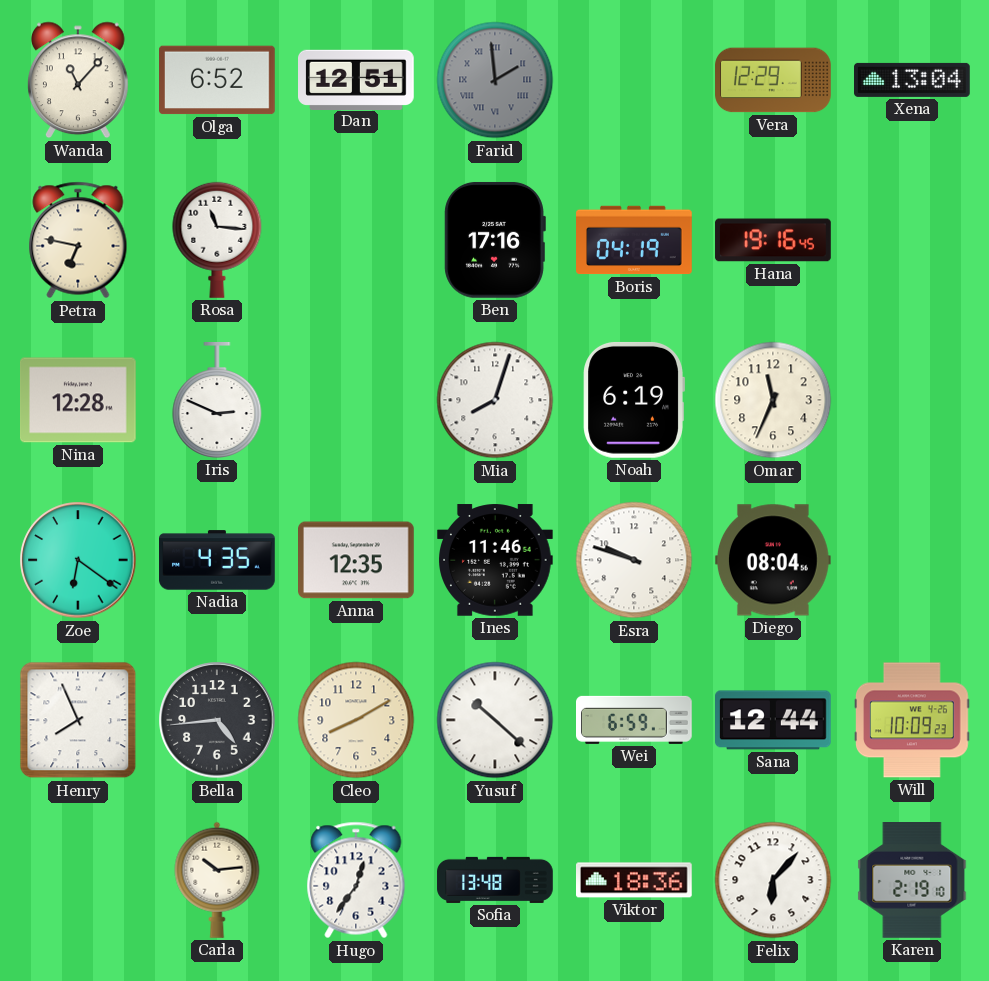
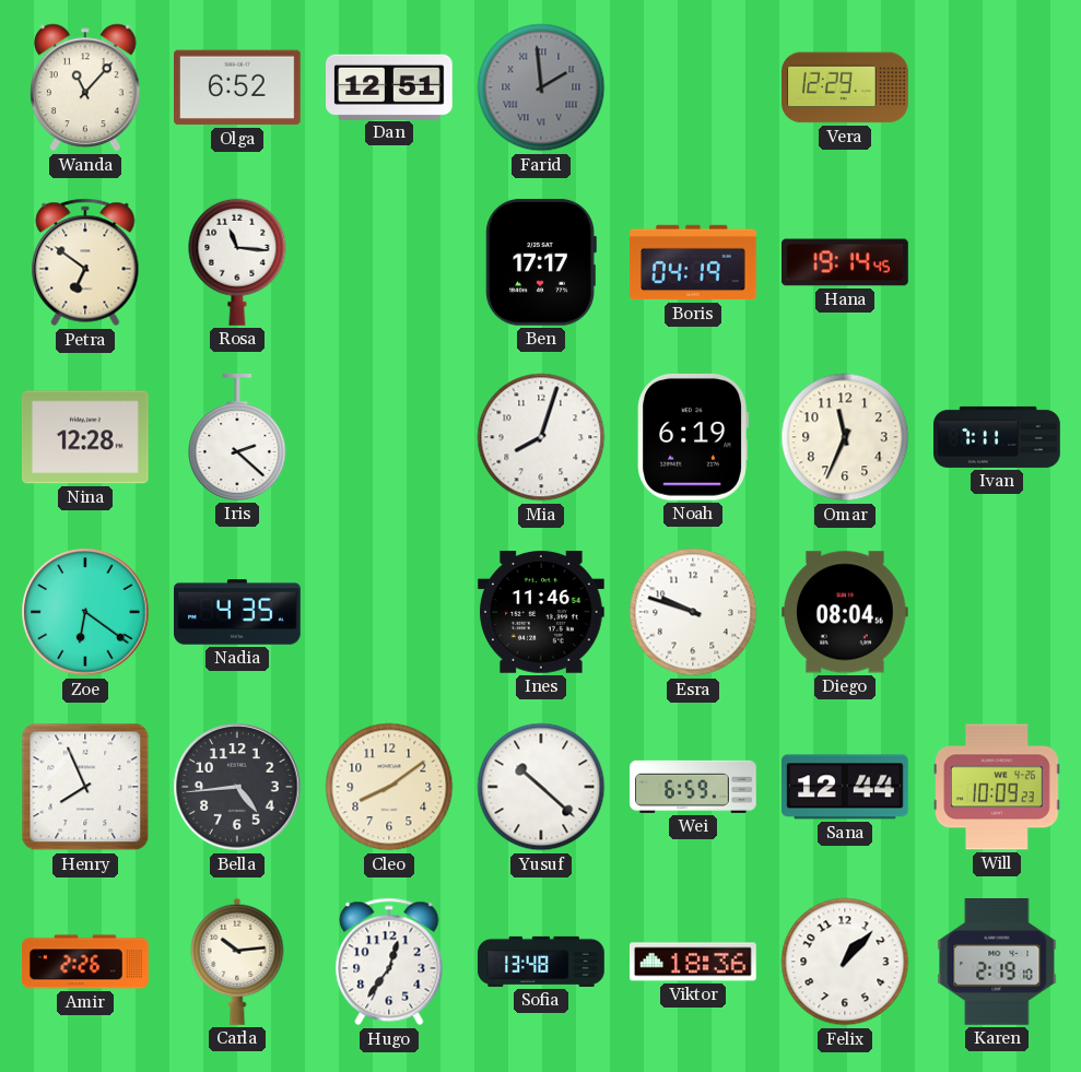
Xena: 13:04 -> none
Petra: 6:47 -> 6:51
Ben: 17:16 -> 17:17
Hana: 19:16 -> 19:14
Iris: 2:49 -> 2:22
Ivan: none -> 7:11
Anna: 12:35 -> none
Cleo: 8:10 -> 8:09
Amir: none -> 2:26
Felix: 6:07 -> 1:07
